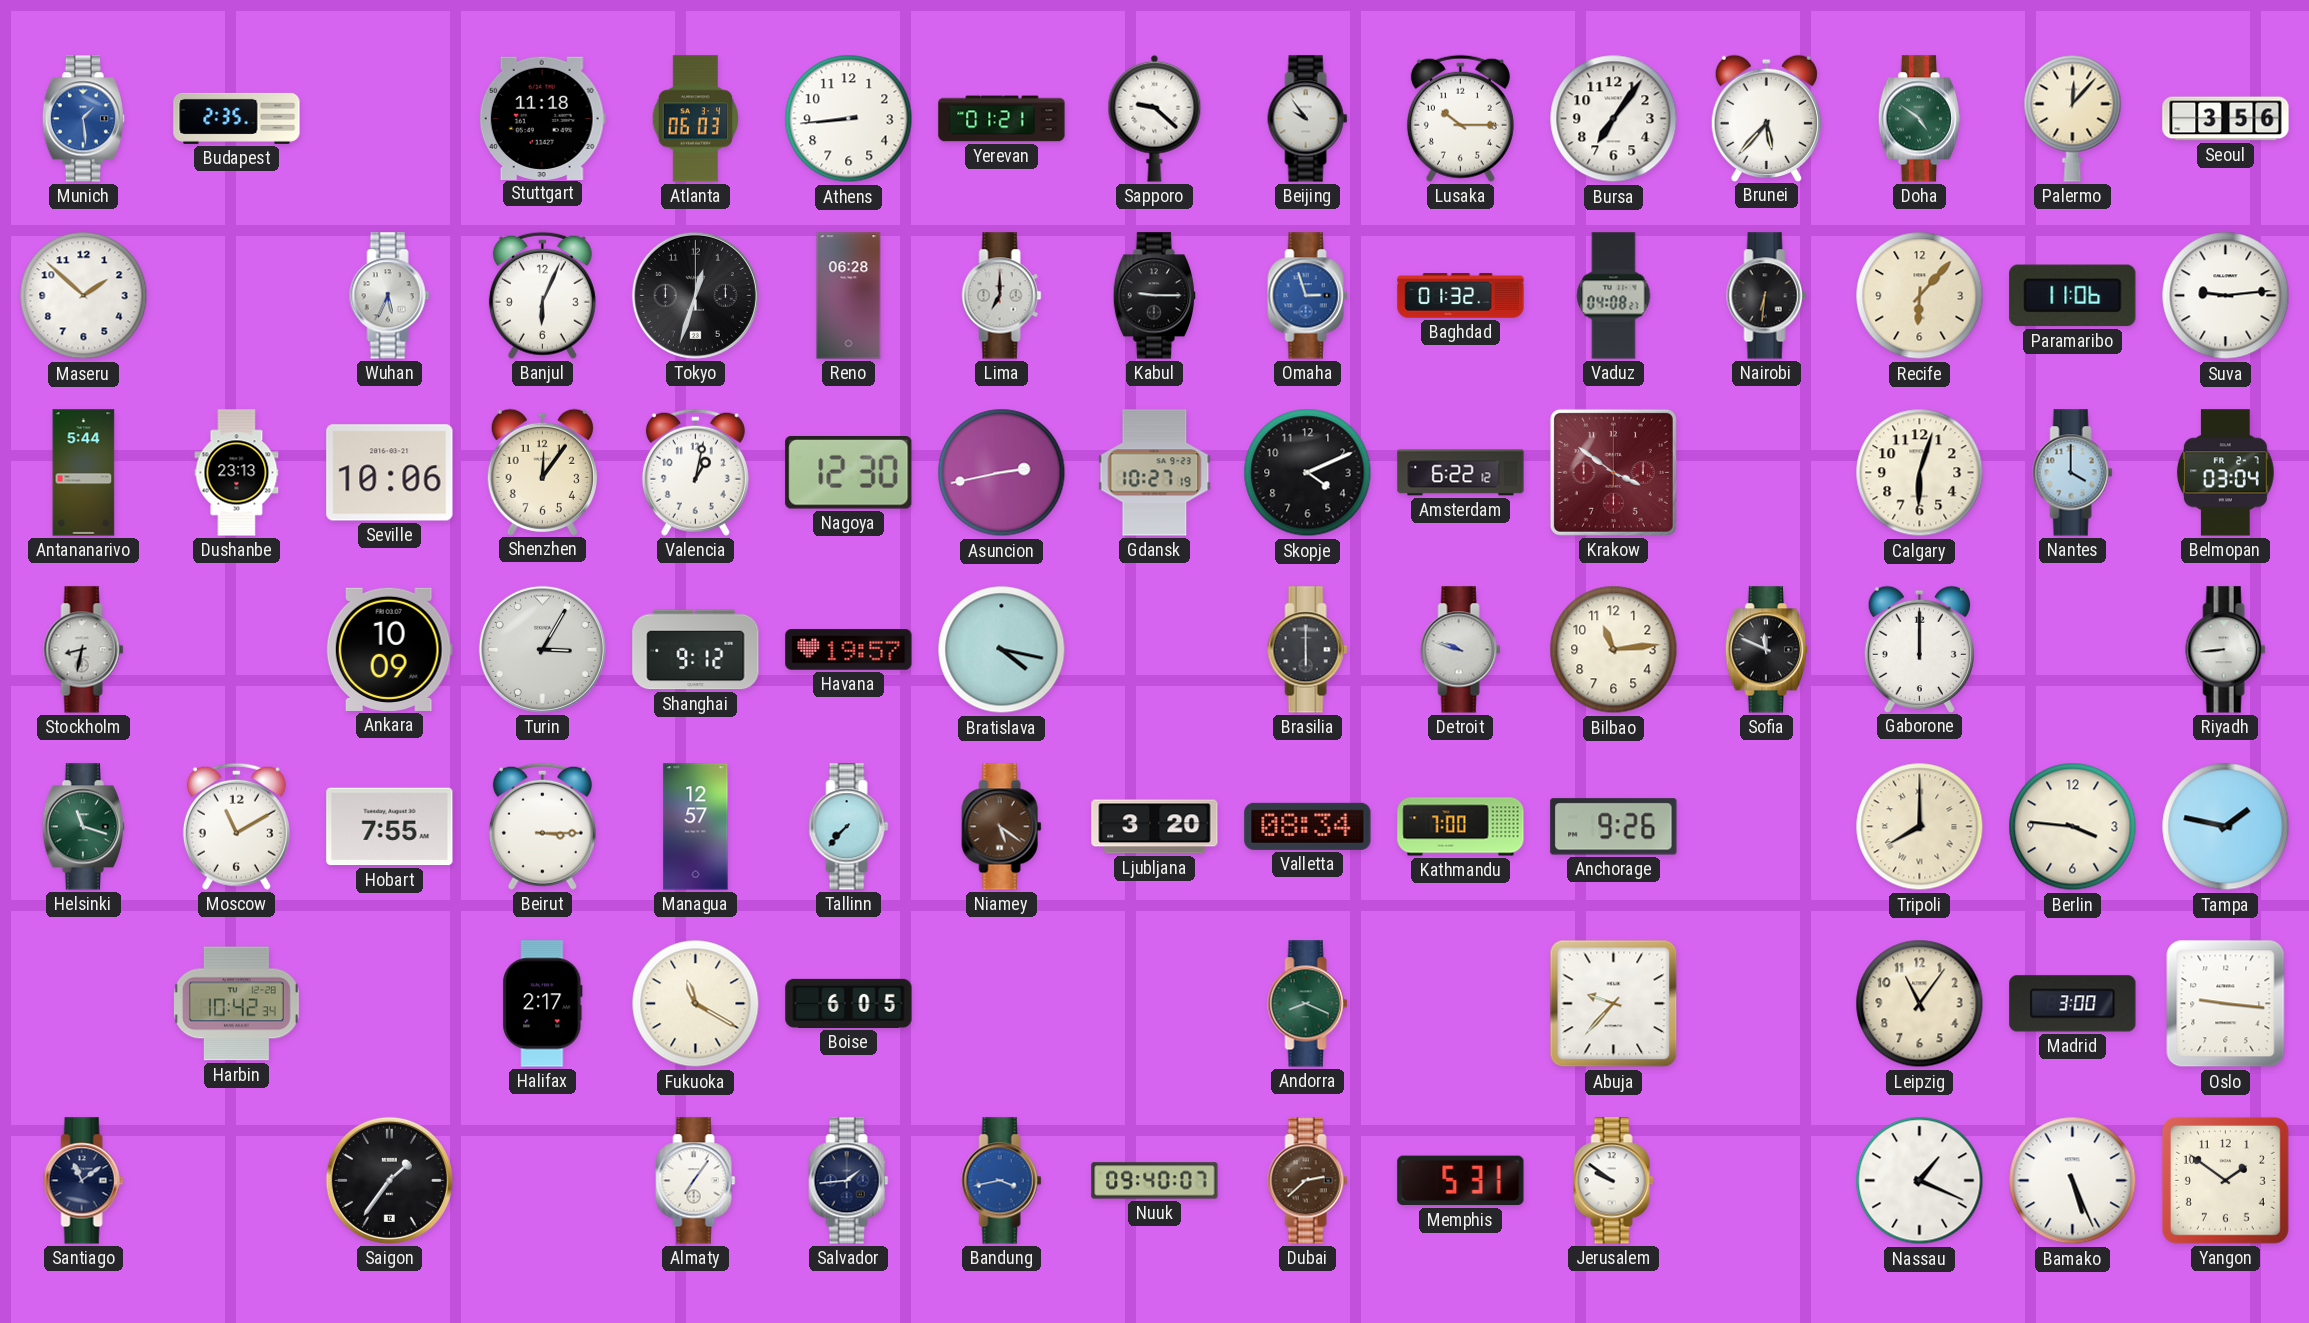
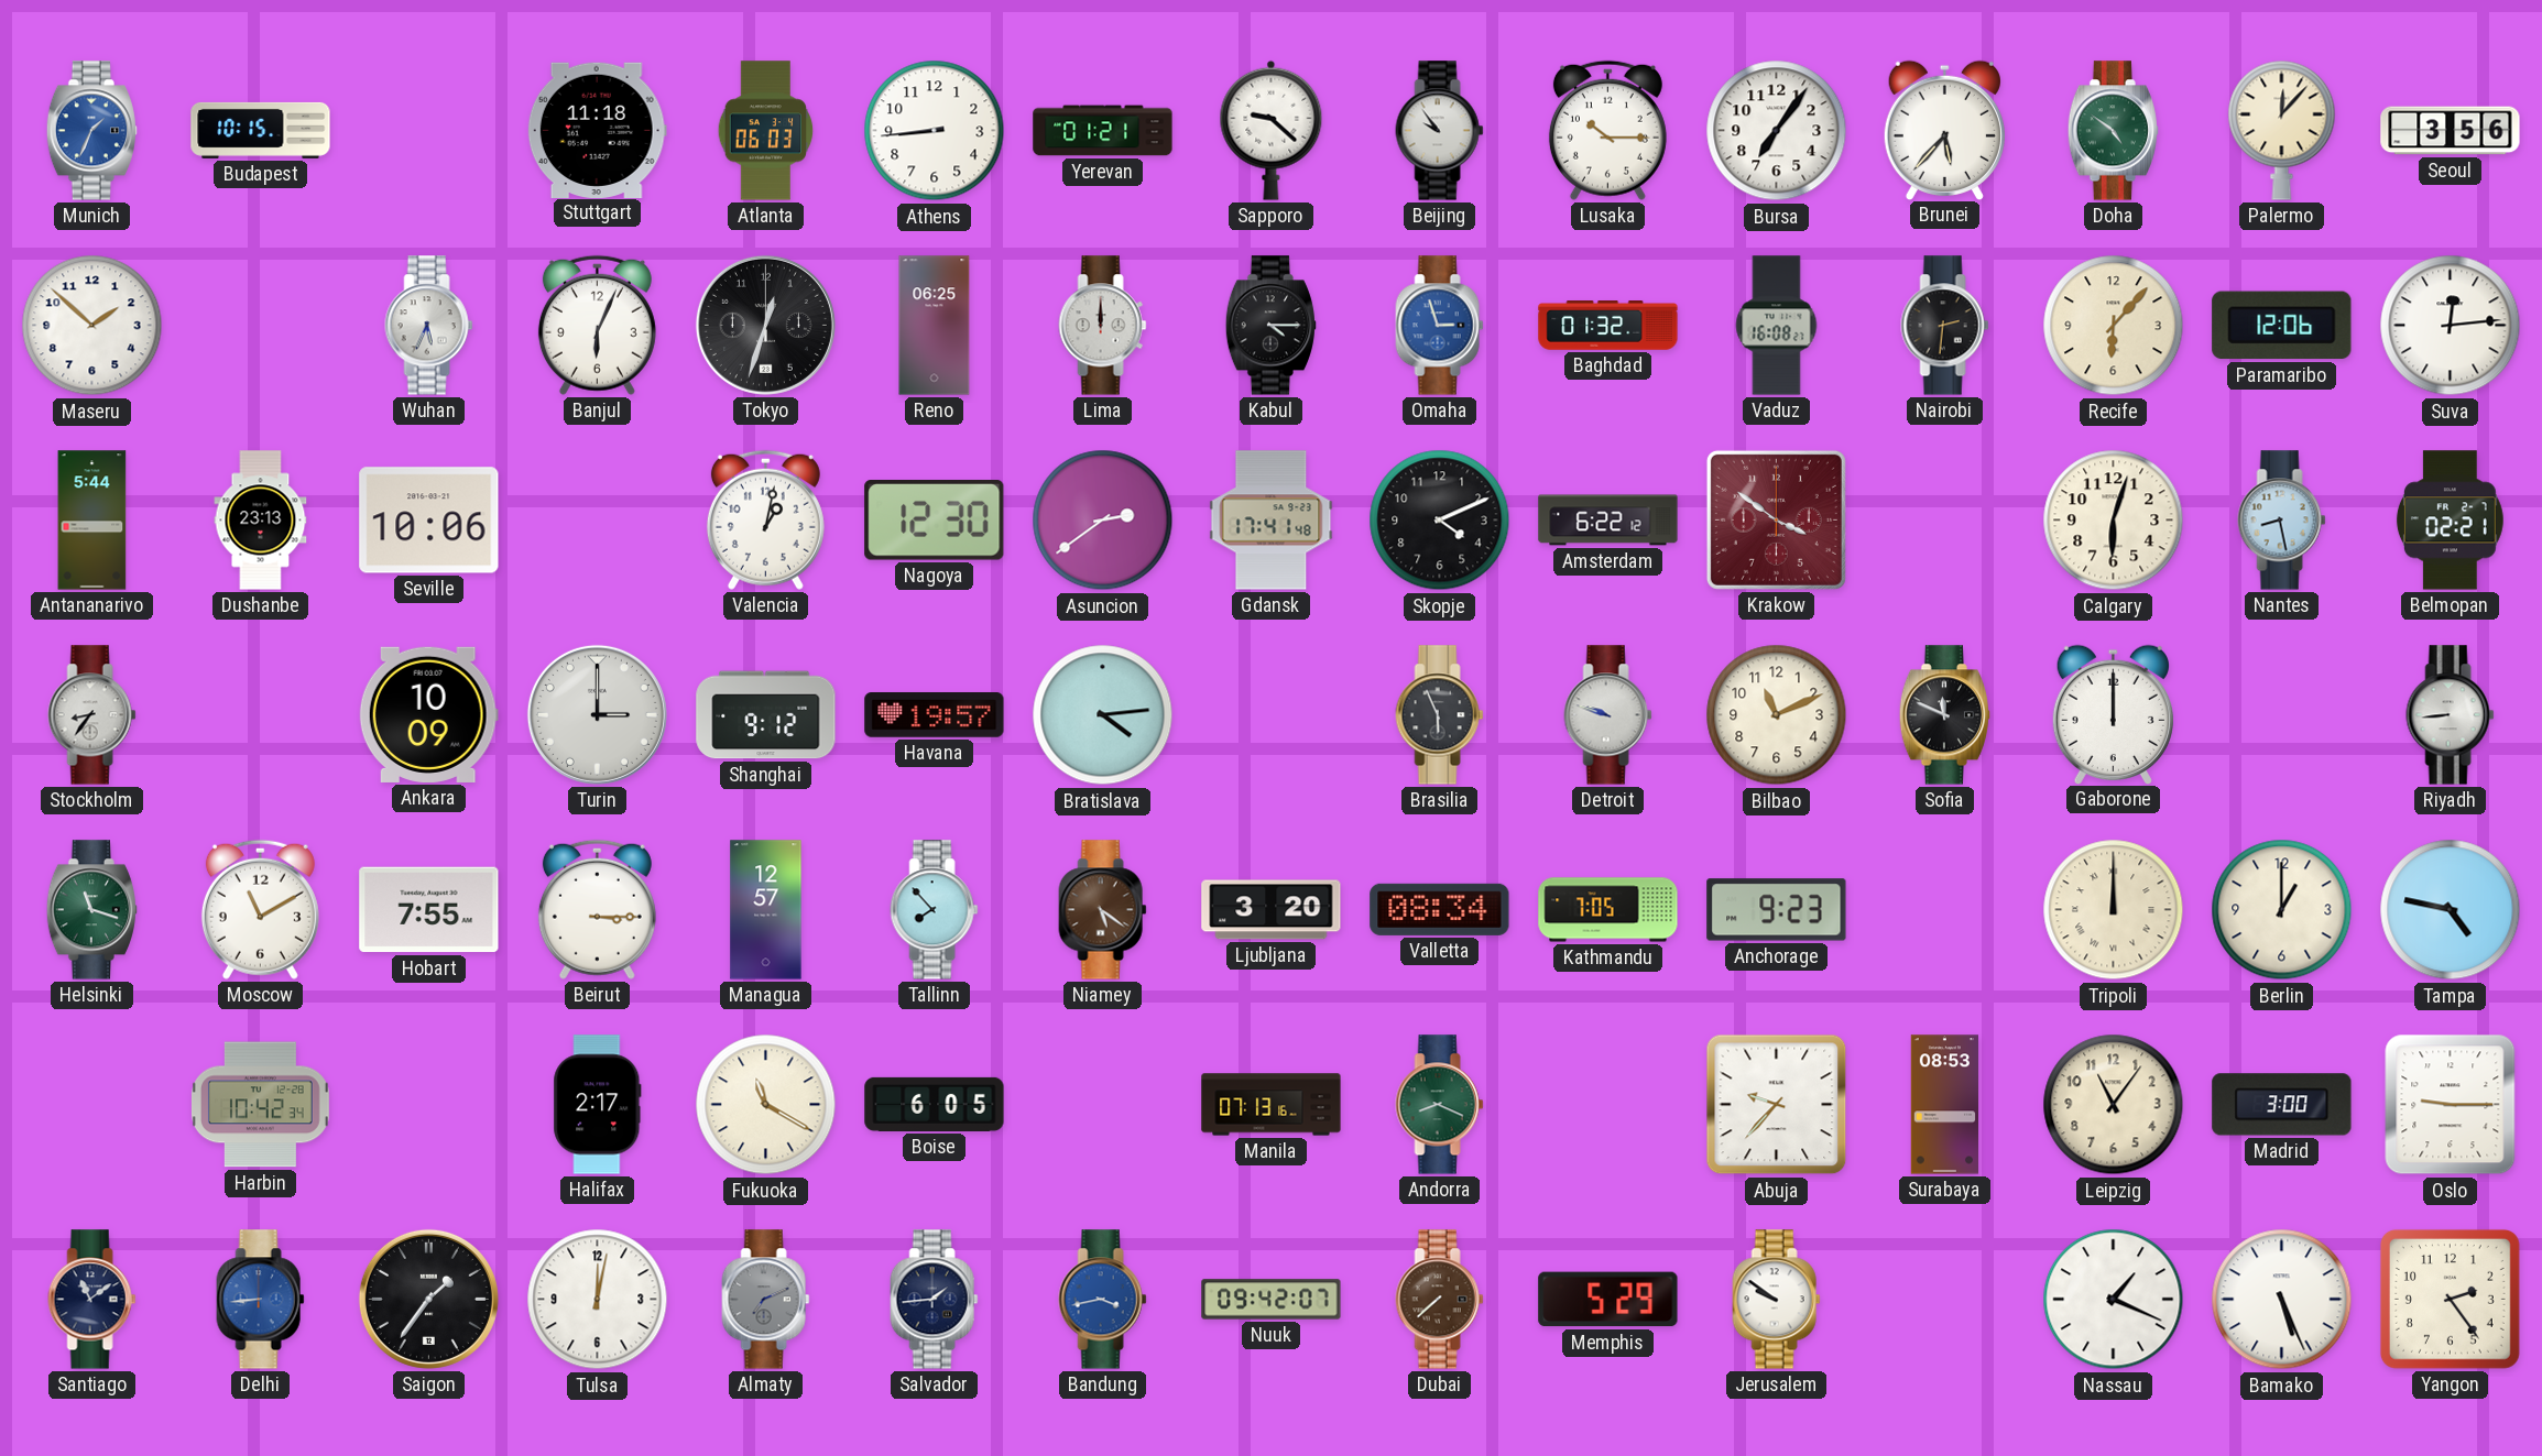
Munich: 1:29 -> 1:34
Budapest: 2:35 -> 10:15
Reno: 06:28 -> 06:25
Lima: 7:00 -> 12:00
Kabul: 9:15 -> 4:15
Vaduz: 04:08 -> 16:08
Nairobi: 6:31 -> 2:31
Paramaribo: 11:06 -> 12:06
Suva: 9:14 -> 12:14
Shenzhen: 12:06 -> none
Asuncion: 2:43 -> 2:39
Gdansk: 10:27 -> 17:41
Nantes: 4:00 -> 8:28
Belmopan: 03:04 -> 02:21
Stockholm: 8:32 -> 8:36
Turin: 3:05 -> 3:00
Bratislava: 4:17 -> 4:14
Brasilia: 6:00 -> 5:56
Bilbao: 11:14 -> 11:11
Tallinn: 7:37 -> 7:53
Kathmandu: 7:00 -> 7:05
Anchorage: 9:26 -> 9:23
Tripoli: 8:00 -> 12:00
Berlin: 3:46 -> 1:00
Tampa: 1:47 -> 4:47
Manila: none -> 07:13
Surabaya: none -> 08:53
Oslo: 9:16 -> 9:15
Delhi: none -> 8:44
Tulsa: none -> 12:02
Almaty: 7:06 -> 7:11
Almaty dial: white -> grey
Nuuk: 09:40 -> 09:42
Dubai: 2:38 -> 7:38
Memphis: 5:31 -> 5:29
Yangon: 1:51 -> 2:24
